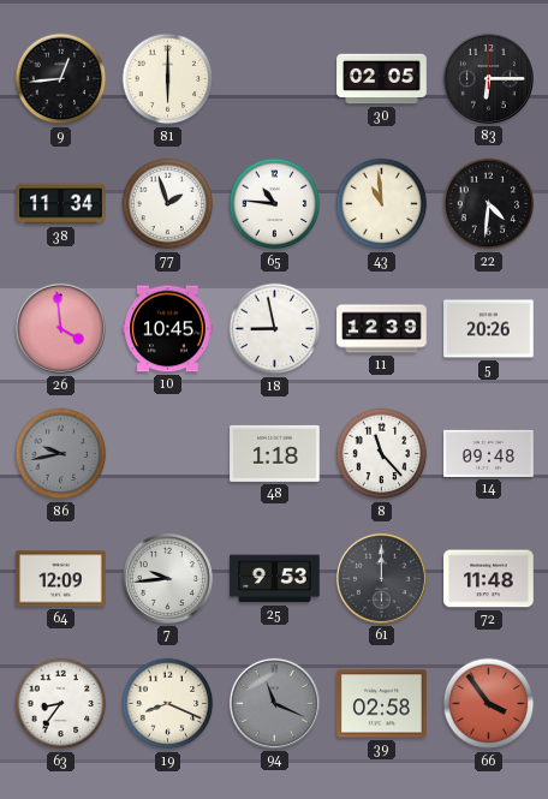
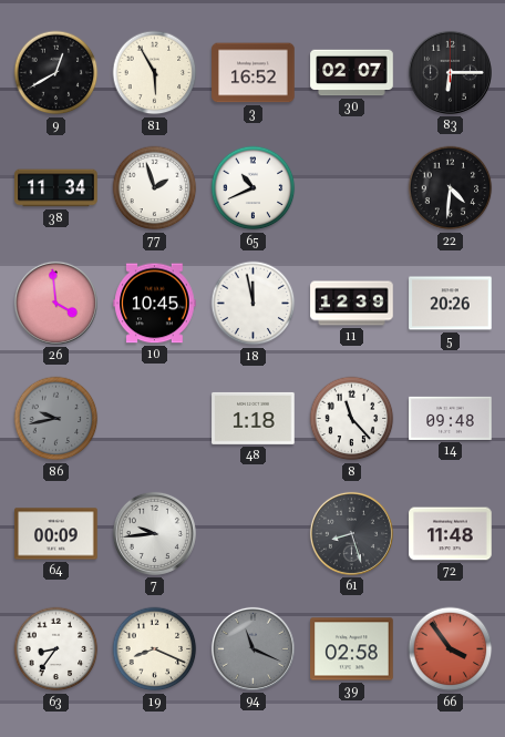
9: 12:44 -> 12:40
81: 6:00 -> 5:55
3: none -> 16:52
30: 02:05 -> 02:07
65: 10:46 -> 10:41
43: 10:59 -> none
18: 8:58 -> 11:58
64: 12:09 -> 00:09
25: 9:53 -> none
61: 12:00 -> 8:27
